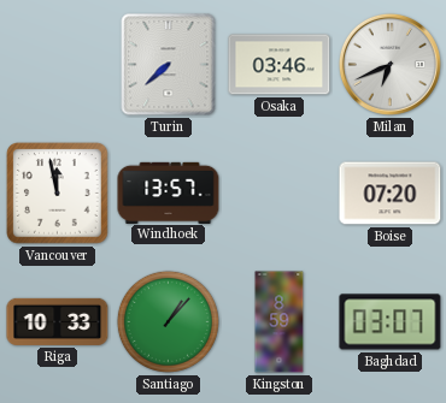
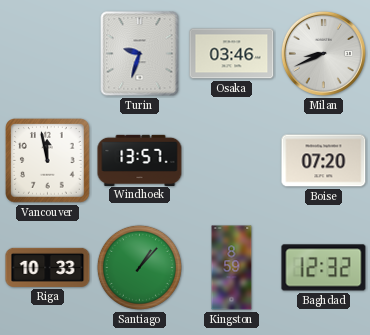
Turin: 7:38 -> 9:33
Milan: 6:41 -> 8:41
Baghdad: 03:07 -> 12:32
